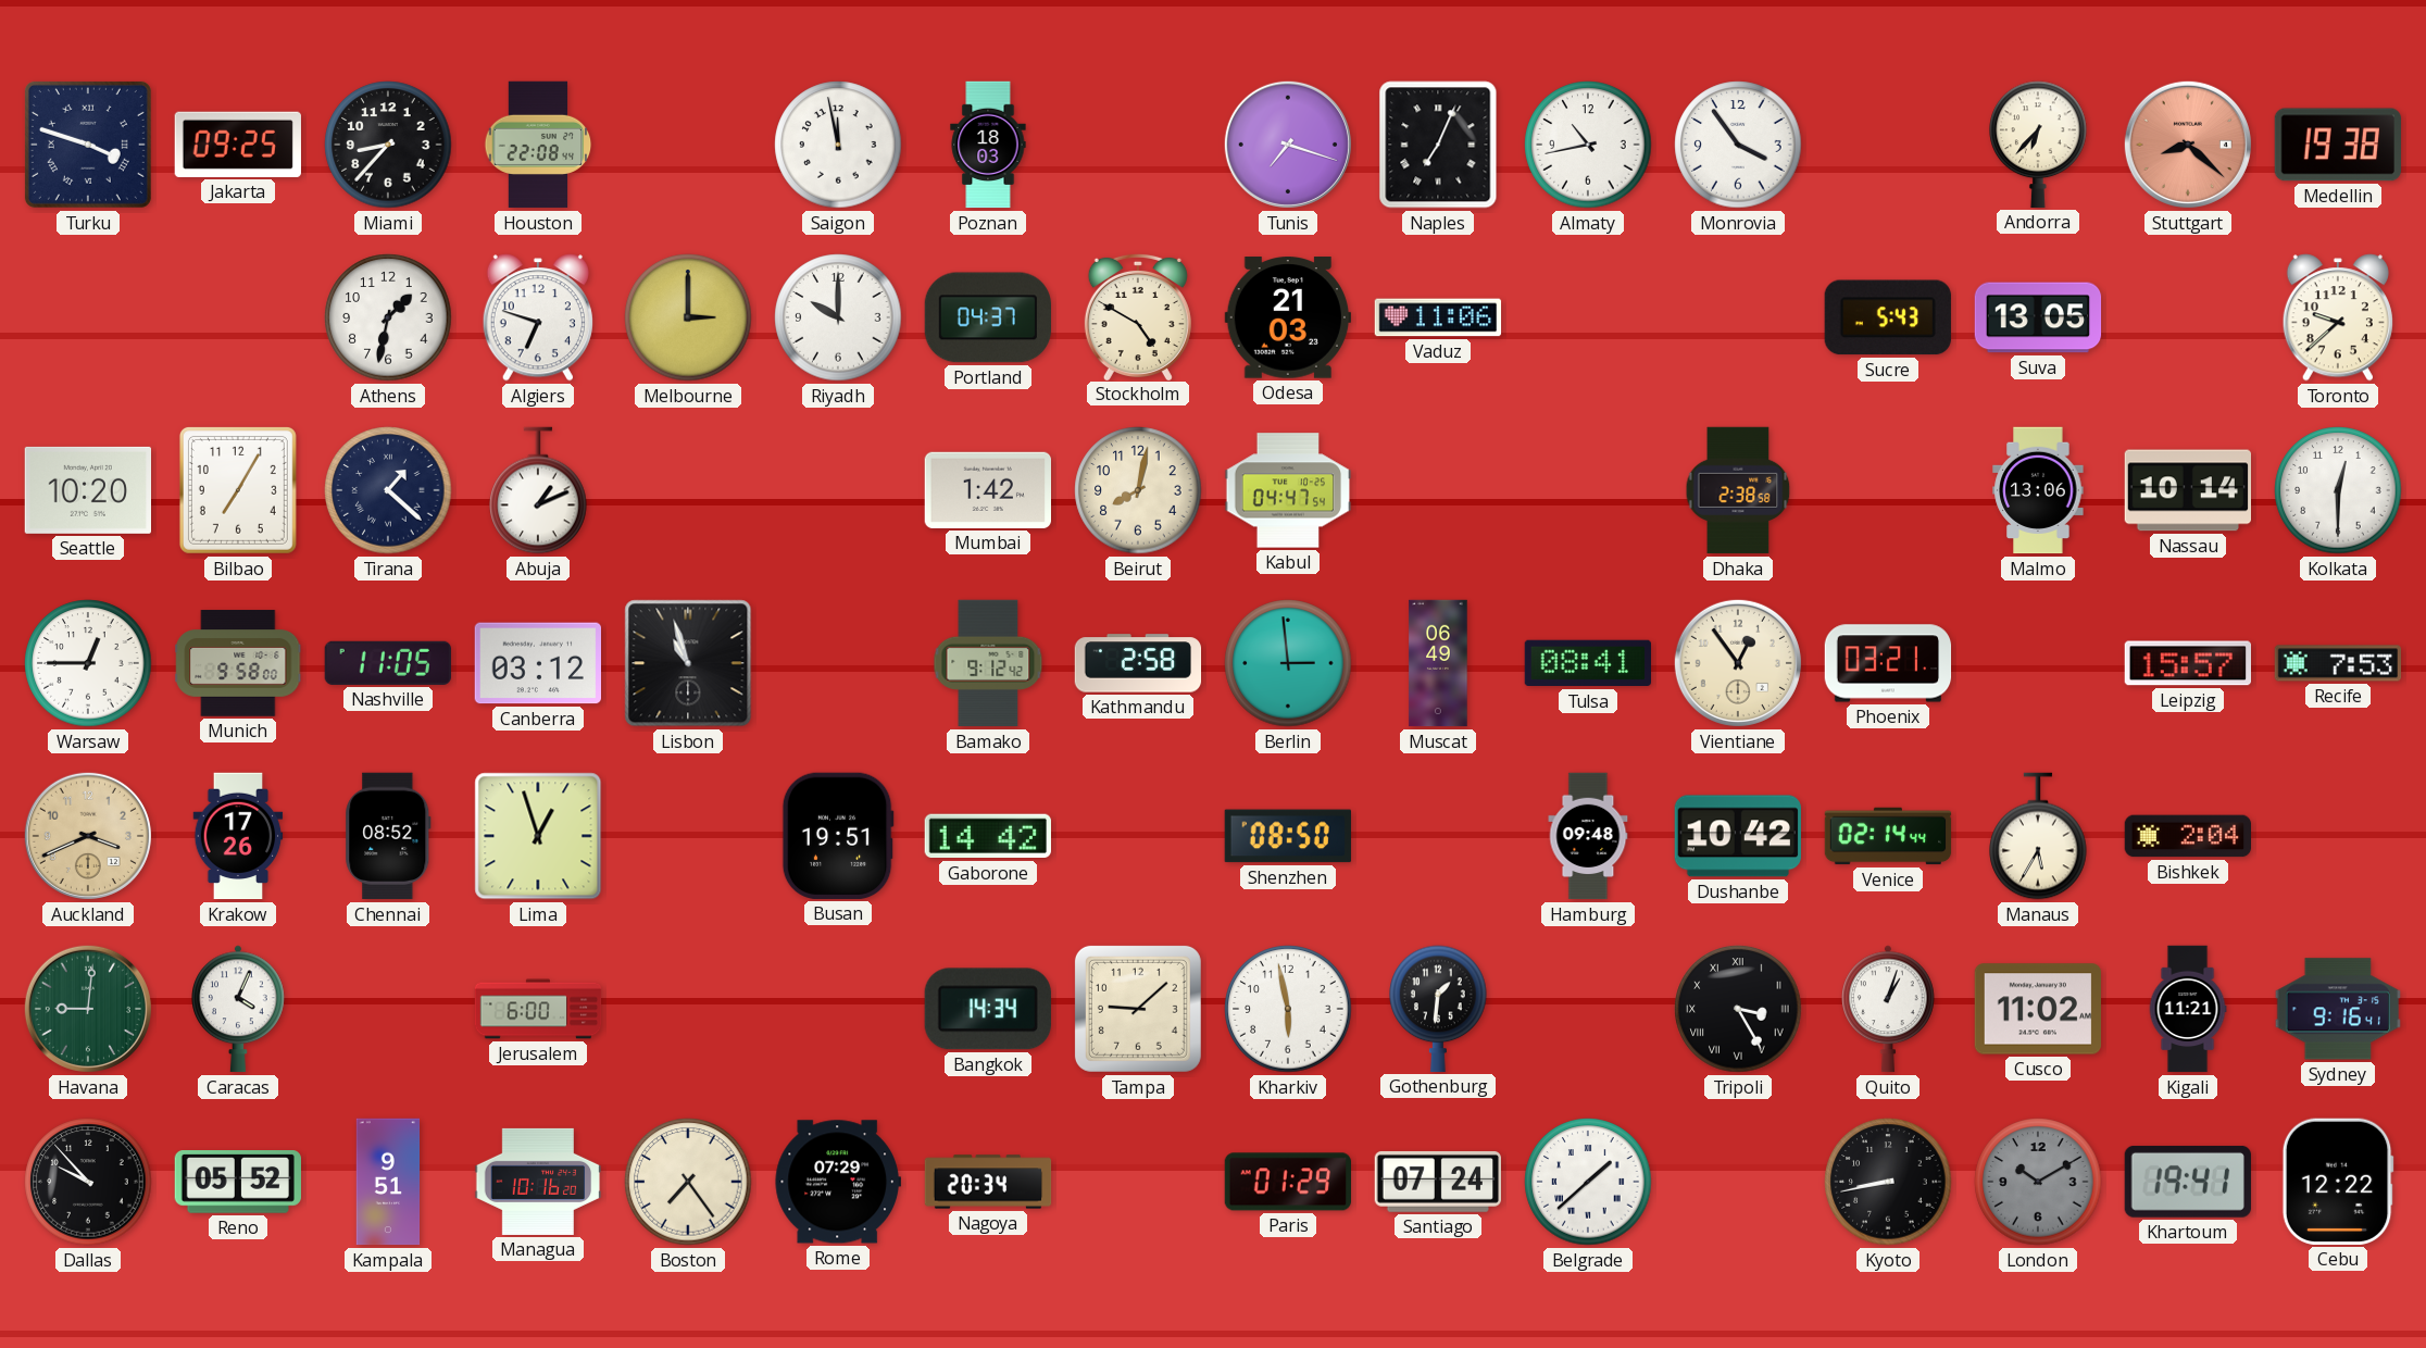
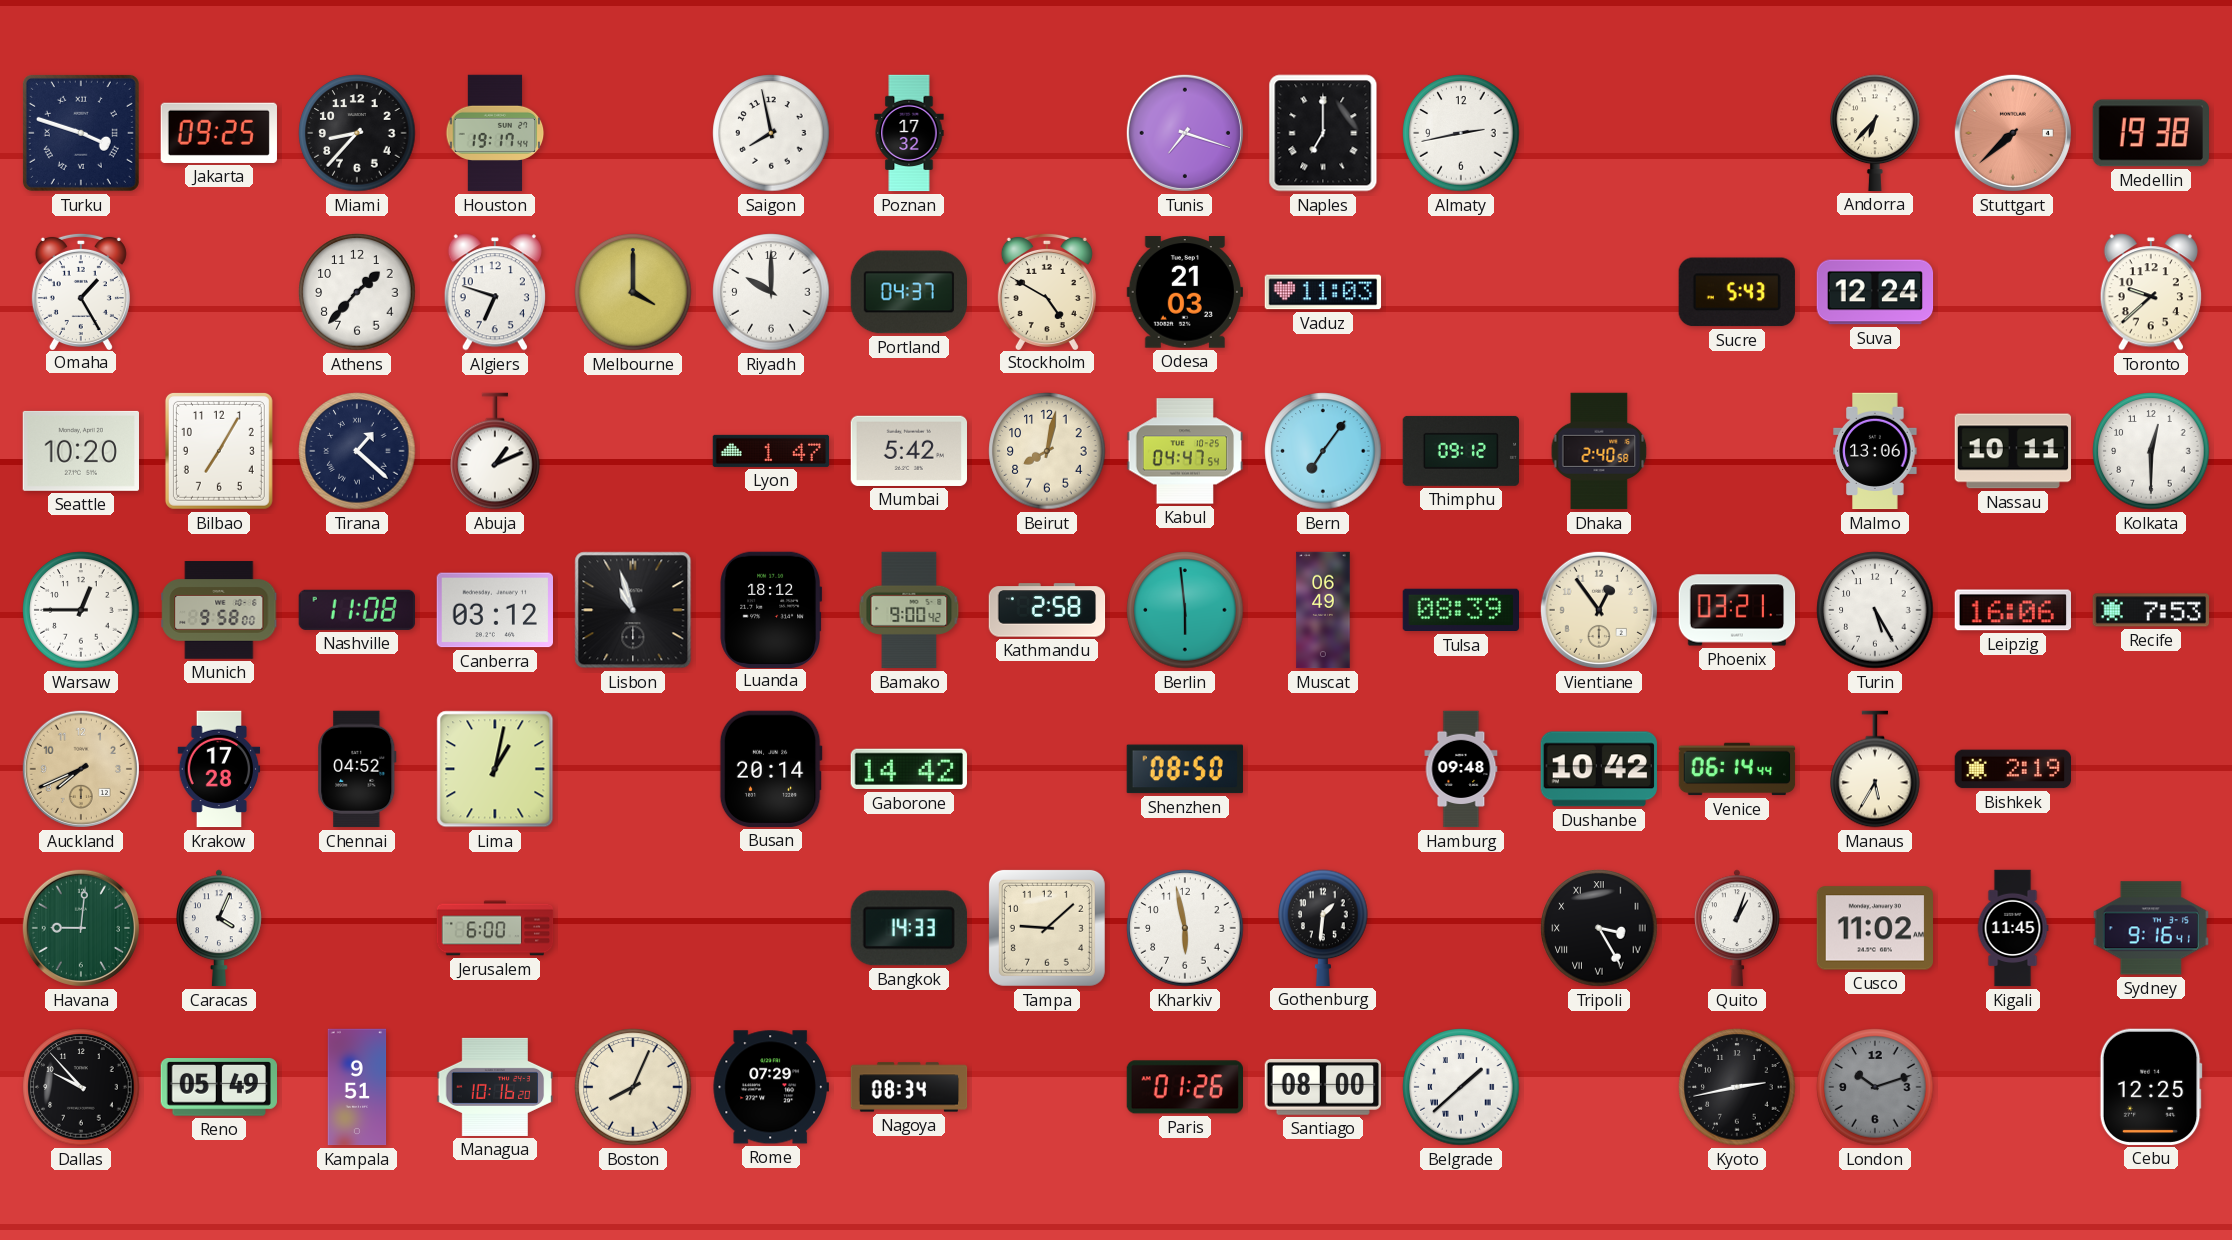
Houston: 22:08 -> 19:17
Saigon: 11:58 -> 7:58
Poznan: 18:03 -> 17:32
Naples: 7:04 -> 7:00
Almaty: 10:43 -> 2:43
Monrovia: 3:54 -> none
Stuttgart: 8:22 -> 7:38
Omaha: none -> 1:25
Athens: 1:32 -> 1:37
Melbourne: 3:00 -> 4:00
Vaduz: 11:06 -> 11:03
Suva: 13:05 -> 12:24
Lyon: none -> 1:47
Mumbai: 1:42 -> 5:42
Bern: none -> 7:06
Thimphu: none -> 09:12
Dhaka: 2:38 -> 2:40
Nassau: 10:14 -> 10:11
Nashville: 11:05 -> 11:08
Luanda: none -> 18:12
Bamako: 9:12 -> 9:00
Berlin: 2:59 -> 5:59
Tulsa: 08:41 -> 08:39
Turin: none -> 5:25
Leipzig: 15:57 -> 16:06
Auckland: 3:41 -> 7:41
Krakow: 17:26 -> 17:28
Chennai: 08:52 -> 04:52
Lima: 12:57 -> 1:02
Busan: 19:51 -> 20:14
Venice: 02:14 -> 06:14
Bishkek: 2:04 -> 2:19
Bangkok: 14:34 -> 14:33
Kigali: 11:21 -> 11:45
Reno: 05:52 -> 05:49
Boston: 7:24 -> 8:04
Nagoya: 20:34 -> 08:34
Paris: 01:29 -> 01:26
Santiago: 07:24 -> 08:00
Kyoto: 8:43 -> 2:43
London: 10:10 -> 10:12
Khartoum: 19:41 -> none
Cebu: 12:22 -> 12:25
